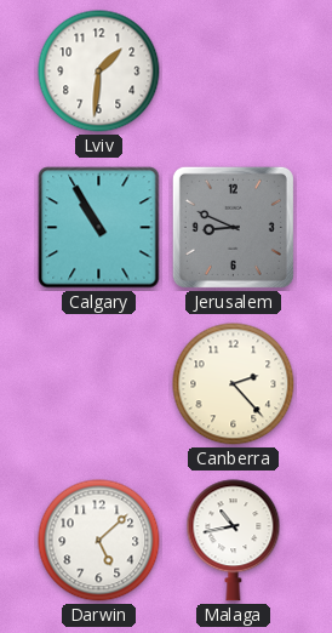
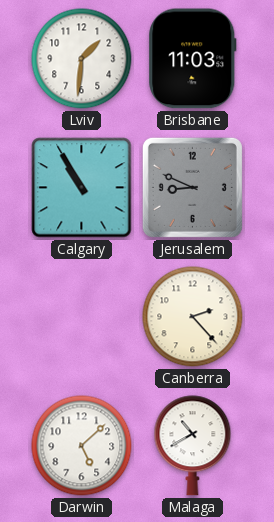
Brisbane: none -> 11:03
Malaga: 10:43 -> 10:40
